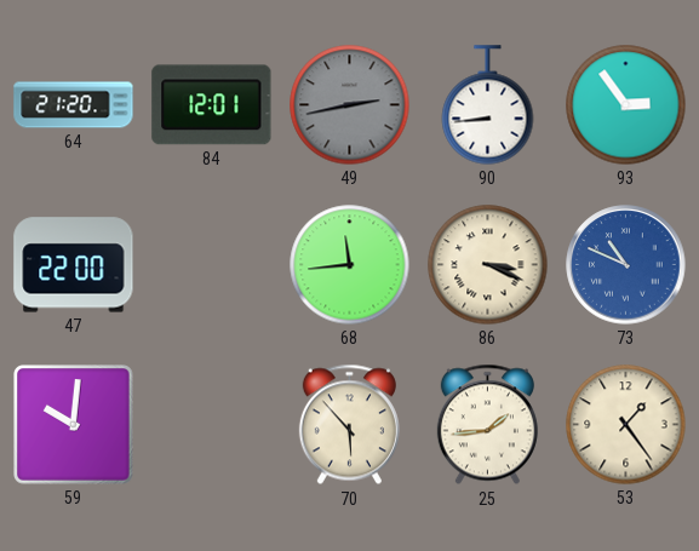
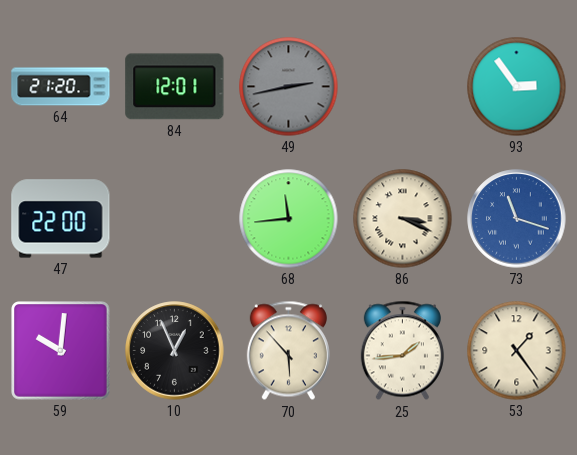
90: 8:44 -> none
73: 10:49 -> 11:18
10: none -> 12:56
